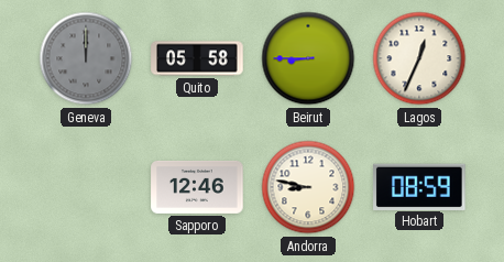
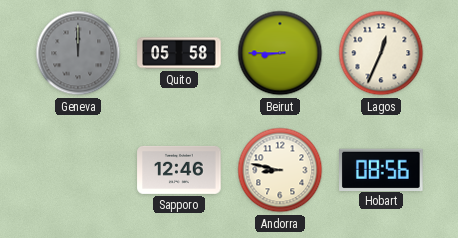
Hobart: 08:59 -> 08:56
